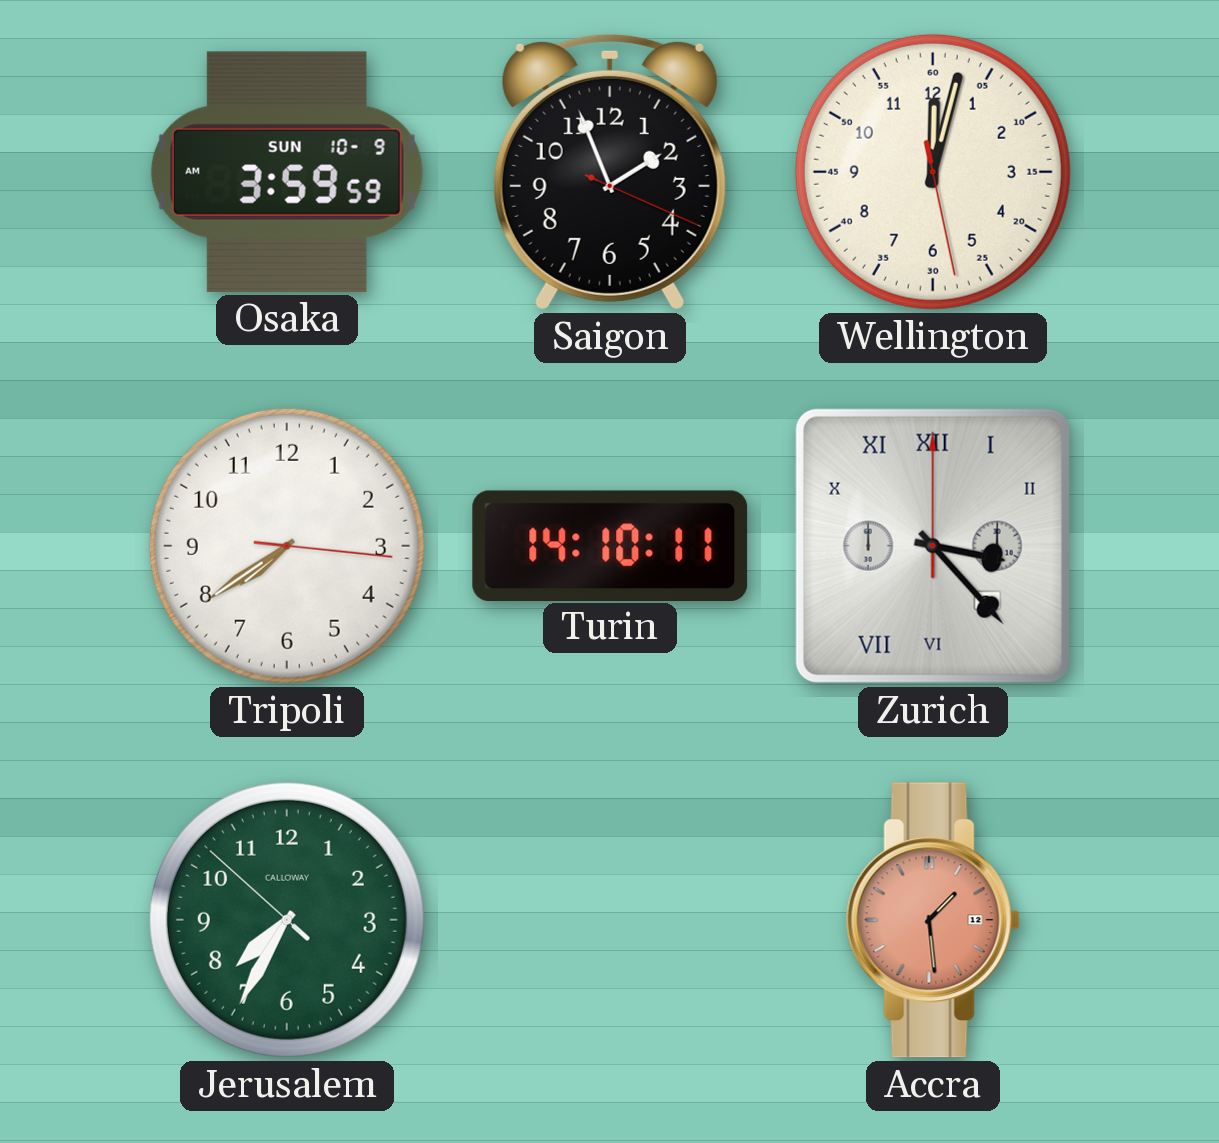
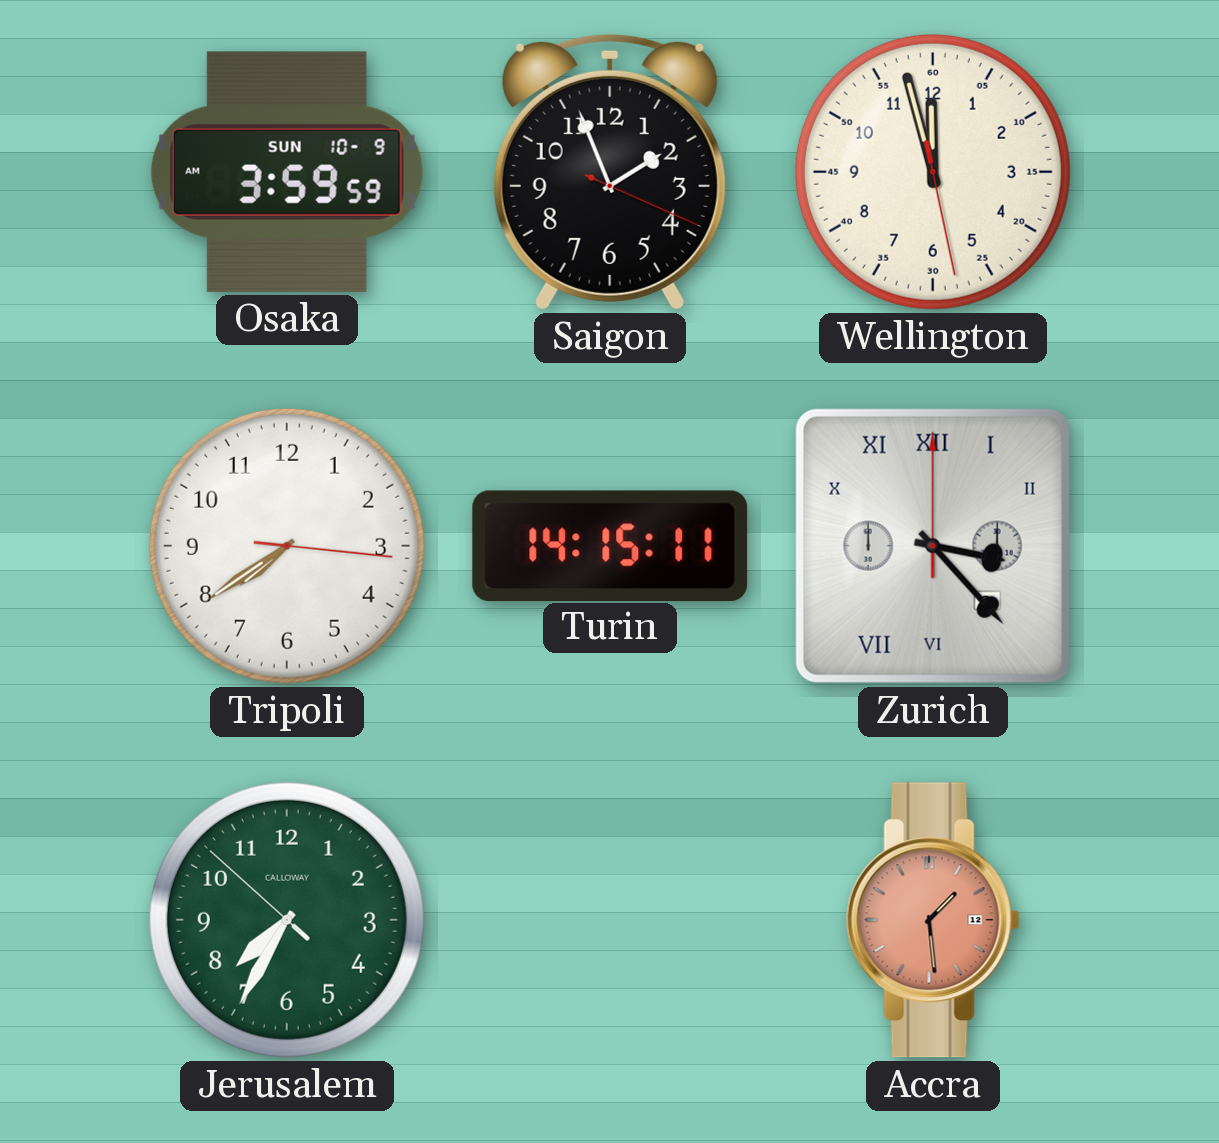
Wellington: 12:02 -> 11:57
Turin: 14:10 -> 14:15
